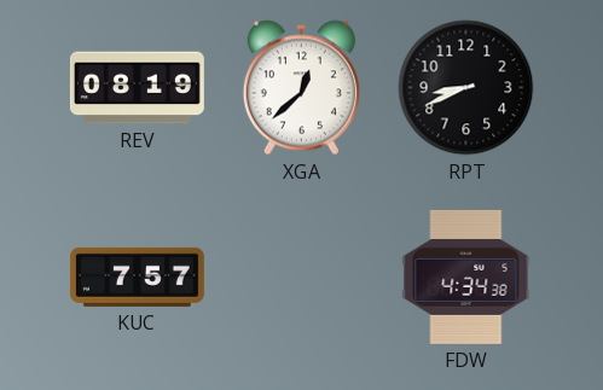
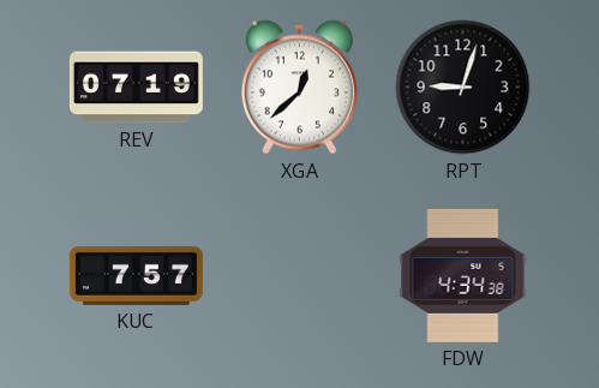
REV: 08:19 -> 07:19
RPT: 8:41 -> 9:03
